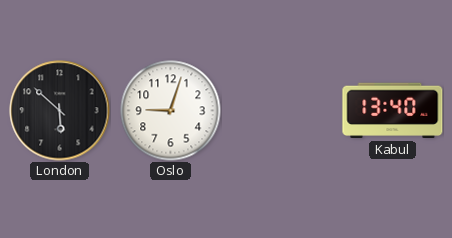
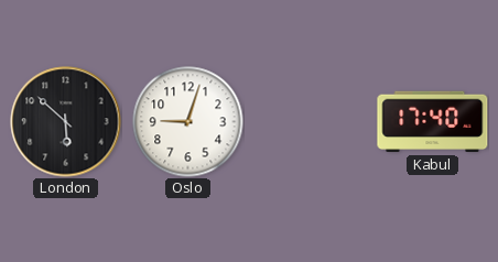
Kabul: 13:40 -> 17:40
